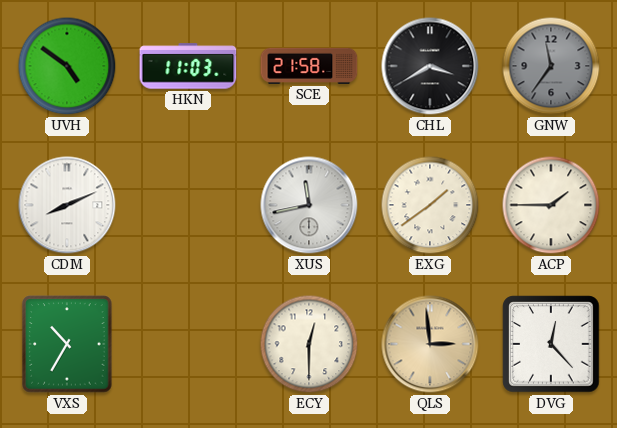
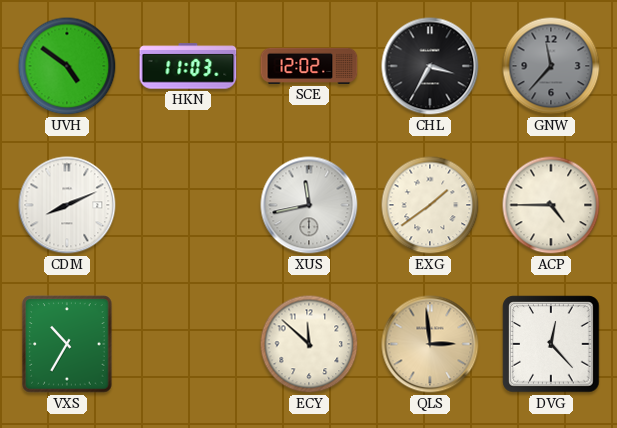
SCE: 21:58 -> 12:02
CHL: 3:40 -> 3:35
GNW: 11:36 -> 11:37
ACP: 1:45 -> 4:45
ECY: 12:30 -> 11:52
